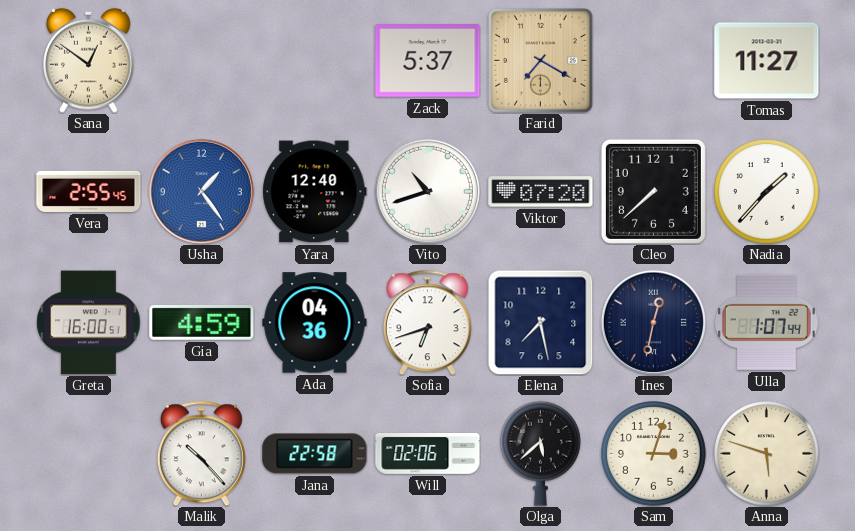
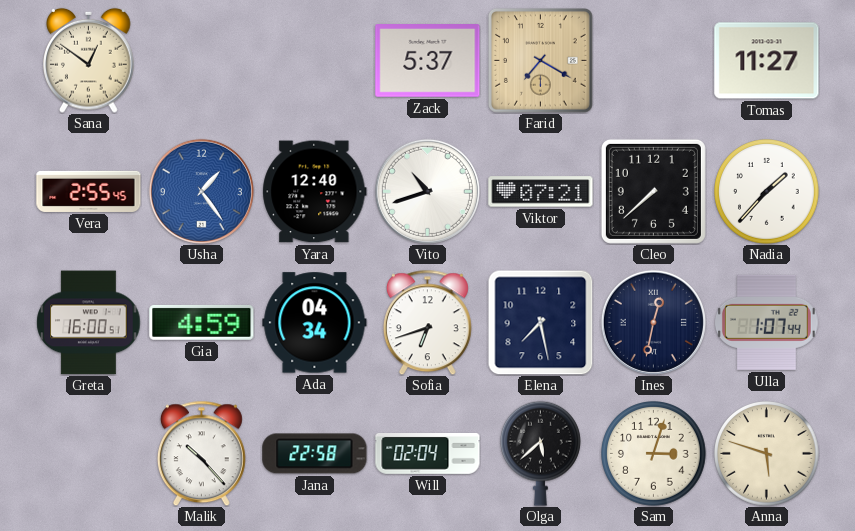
Viktor: 07:20 -> 07:21
Ada: 04:36 -> 04:34
Will: 02:06 -> 02:04
